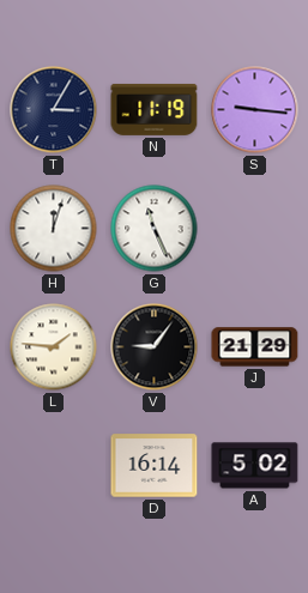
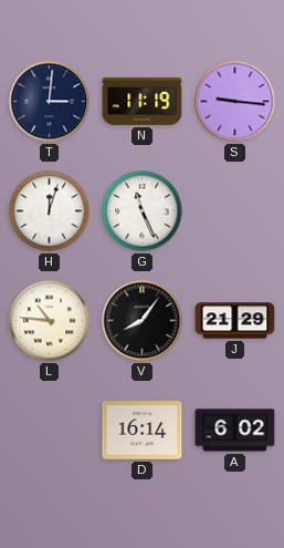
T: 3:05 -> 3:01
L: 1:46 -> 10:46
V: 9:06 -> 8:06
A: 5:02 -> 6:02
